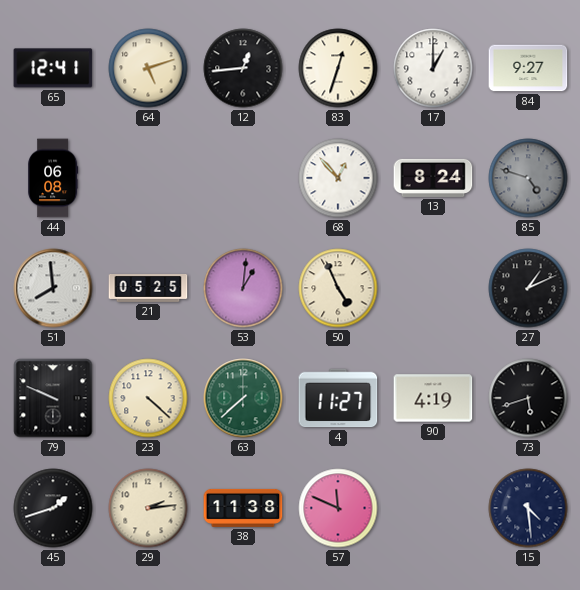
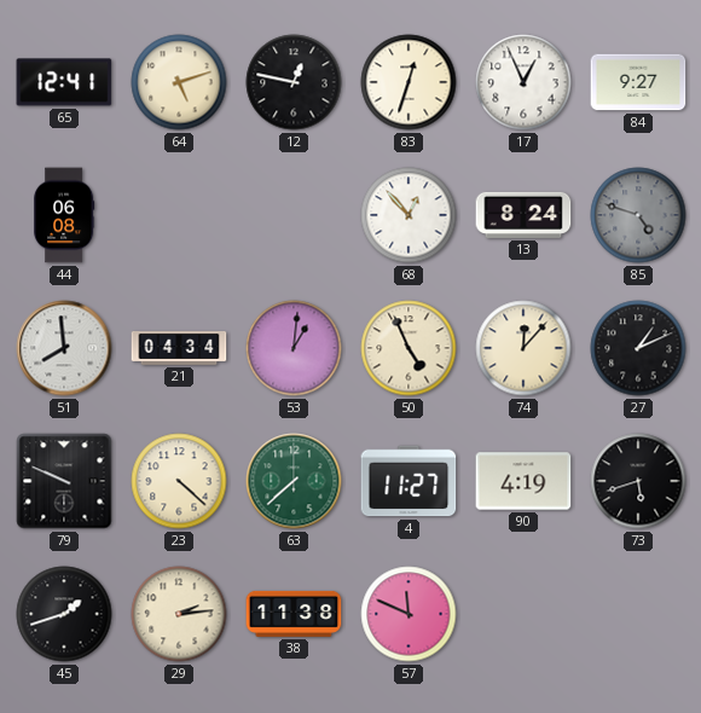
12: 12:44 -> 12:47
17: 1:00 -> 12:56
21: 05:25 -> 04:34
74: none -> 12:07
15: 4:29 -> none
